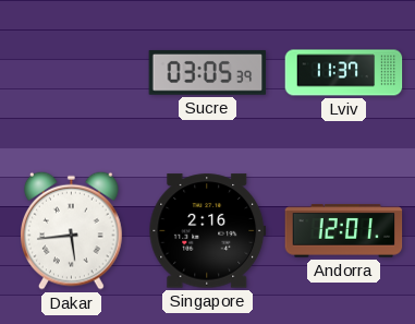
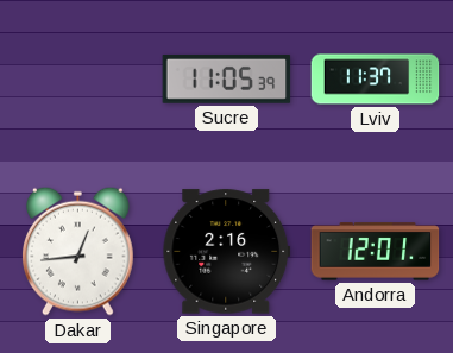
Sucre: 03:05 -> 11:05
Dakar: 5:44 -> 12:44
